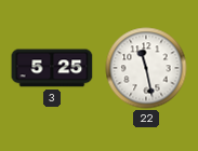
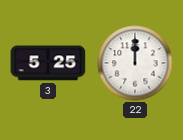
22: 11:28 -> 12:00
